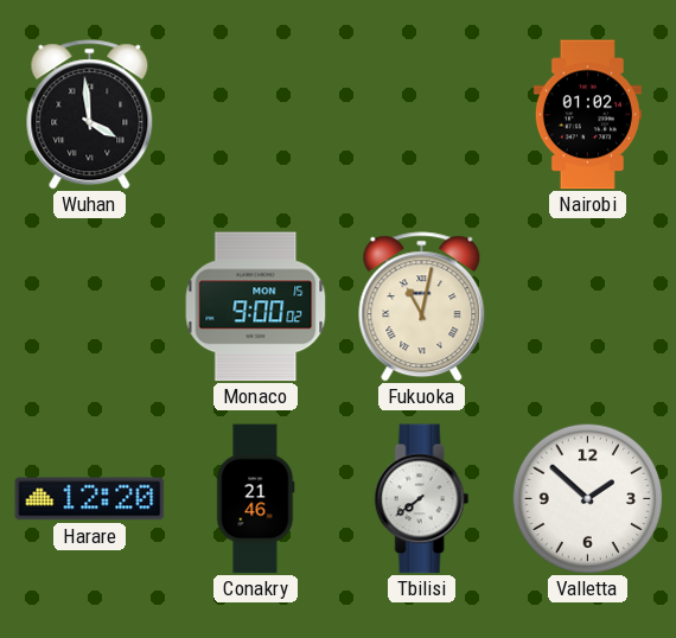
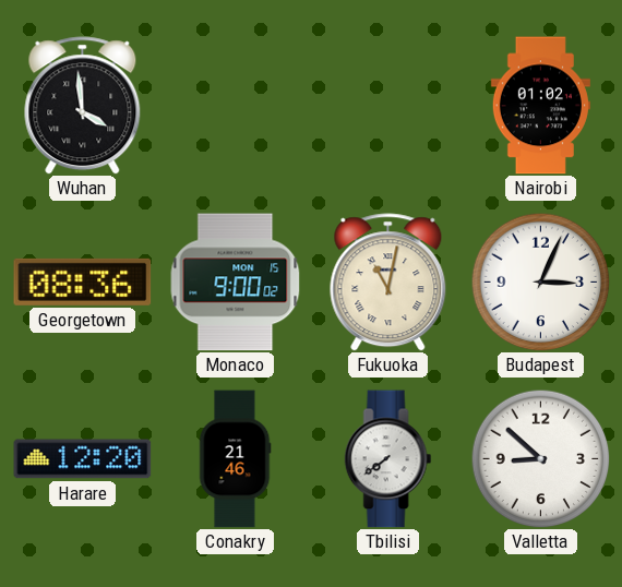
Georgetown: none -> 08:36
Budapest: none -> 3:04
Valletta: 1:52 -> 8:52
